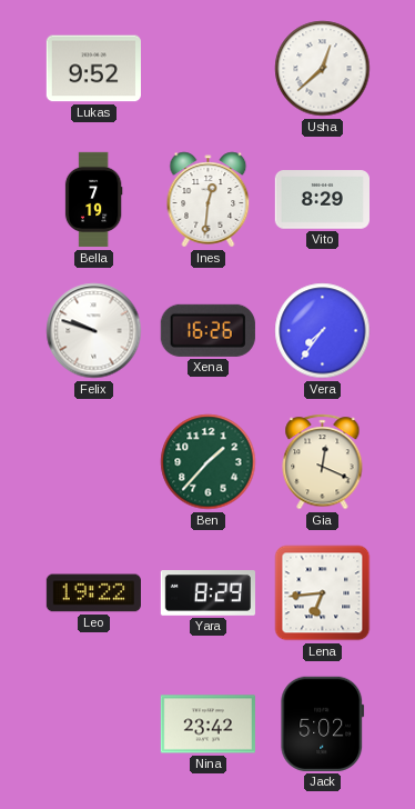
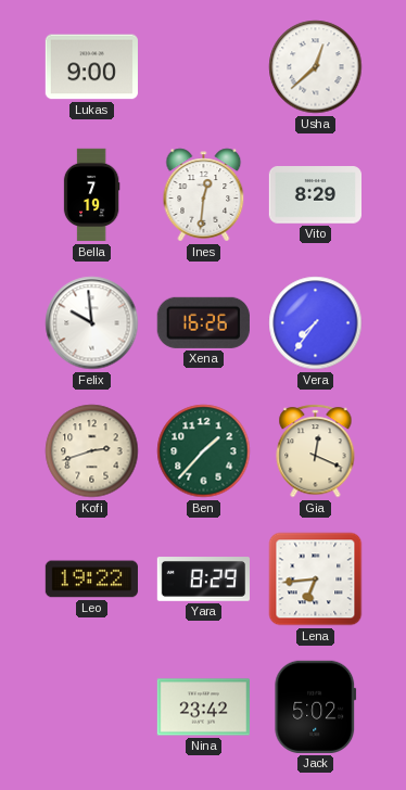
Lukas: 9:52 -> 9:00
Felix: 9:48 -> 9:59
Kofi: none -> 2:42
